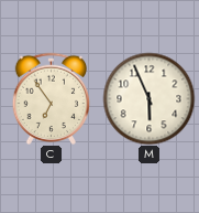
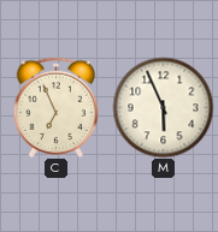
C: 6:54 -> 6:56
